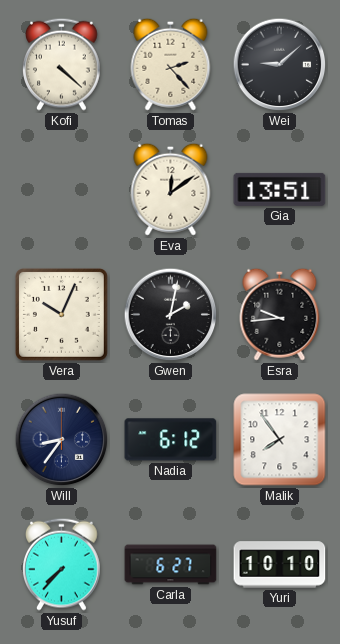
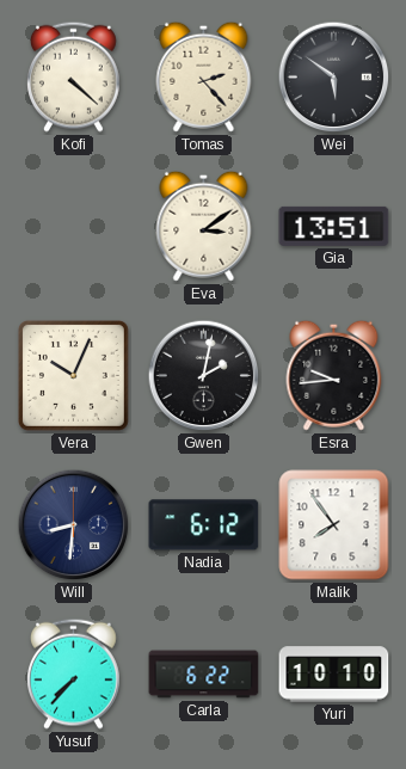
Wei: 9:08 -> 5:51
Eva: 12:09 -> 3:09
Will: 8:36 -> 8:31
Carla: 6:27 -> 6:22
